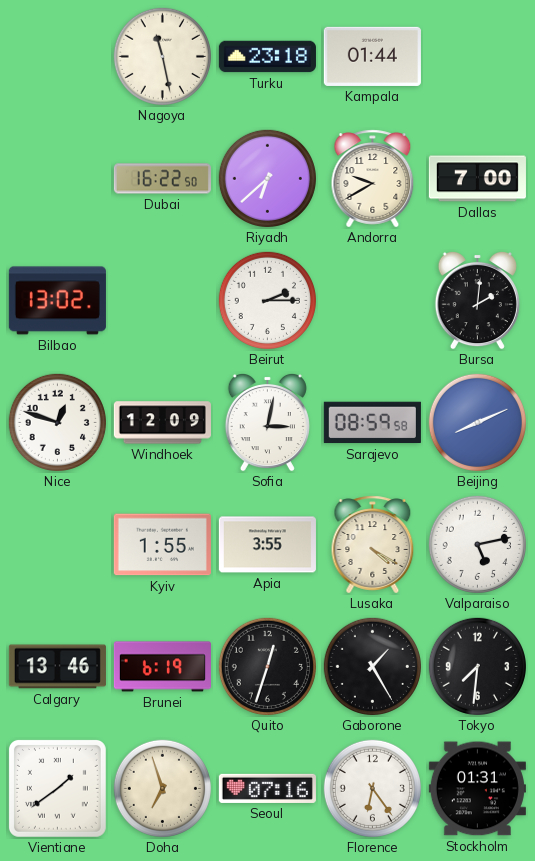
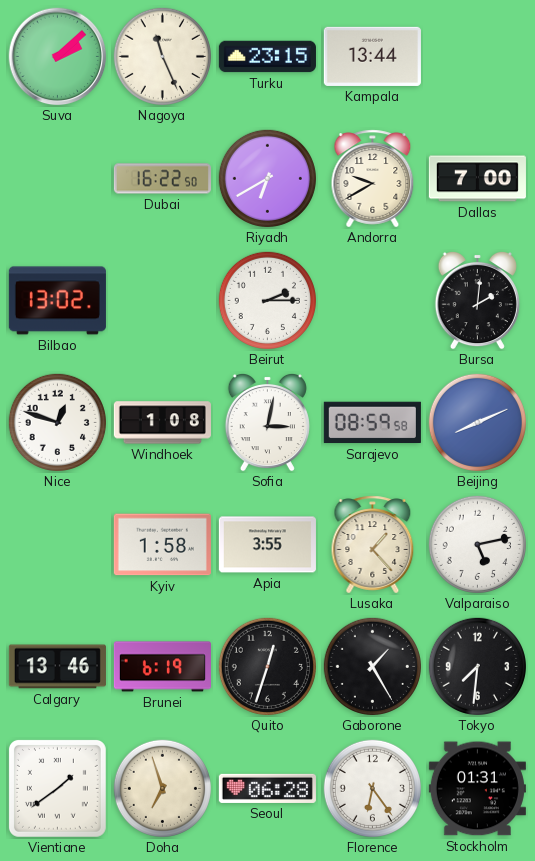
Suva: none -> 2:08
Nagoya: 11:28 -> 11:26
Turku: 23:18 -> 23:15
Kampala: 01:44 -> 13:44
Riyadh: 6:38 -> 6:40
Windhoek: 12:09 -> 1:08
Kyiv: 1:55 -> 1:58
Lusaka: 4:20 -> 1:23
Seoul: 07:16 -> 06:28
